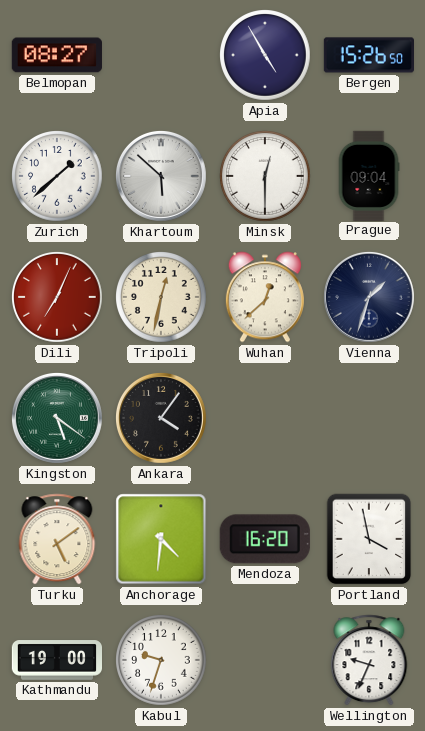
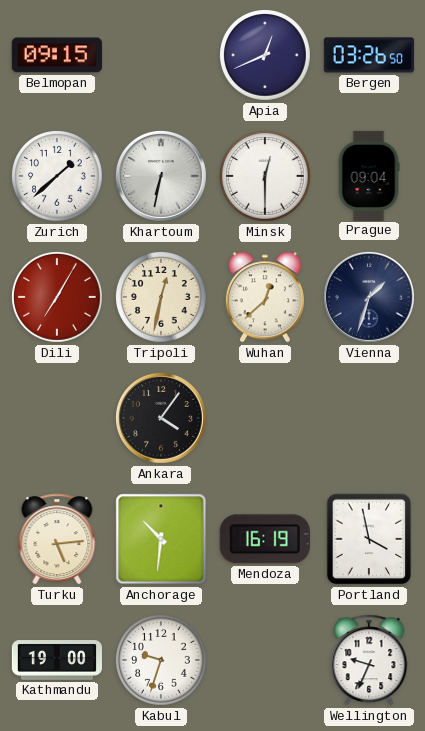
Belmopan: 08:27 -> 09:15
Apia: 4:55 -> 12:41
Bergen: 15:26 -> 03:26
Khartoum: 5:52 -> 6:32
Dili: 7:04 -> 7:05
Kingston: 5:21 -> none
Turku: 5:09 -> 5:14
Anchorage: 4:31 -> 10:31
Mendoza: 16:20 -> 16:19
